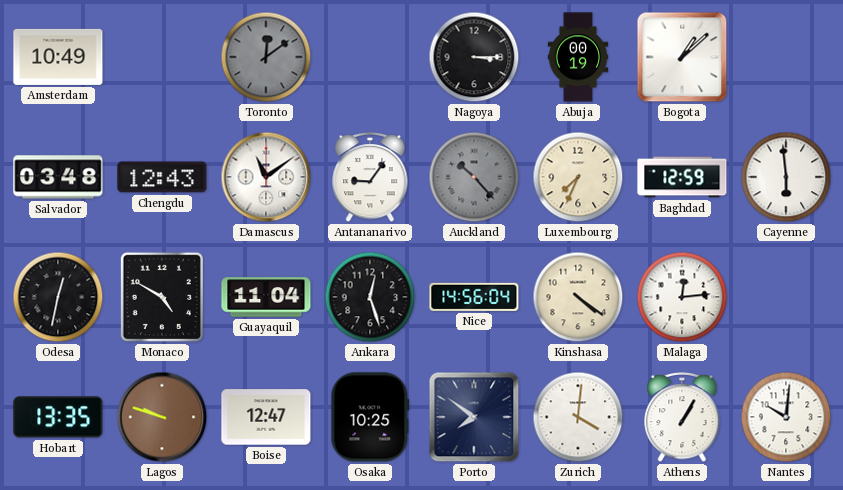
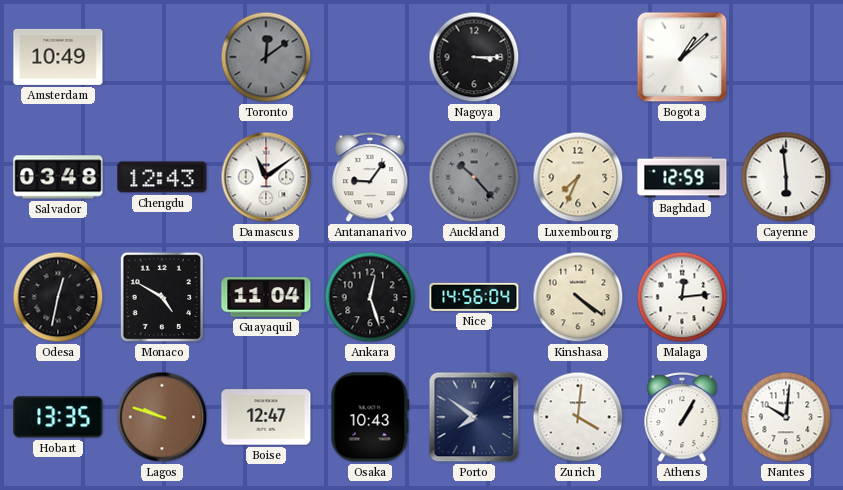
Abuja: 00:19 -> none
Osaka: 10:25 -> 10:43
